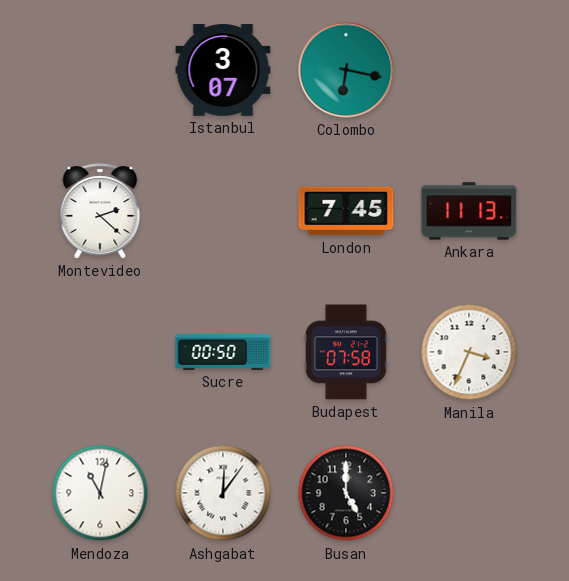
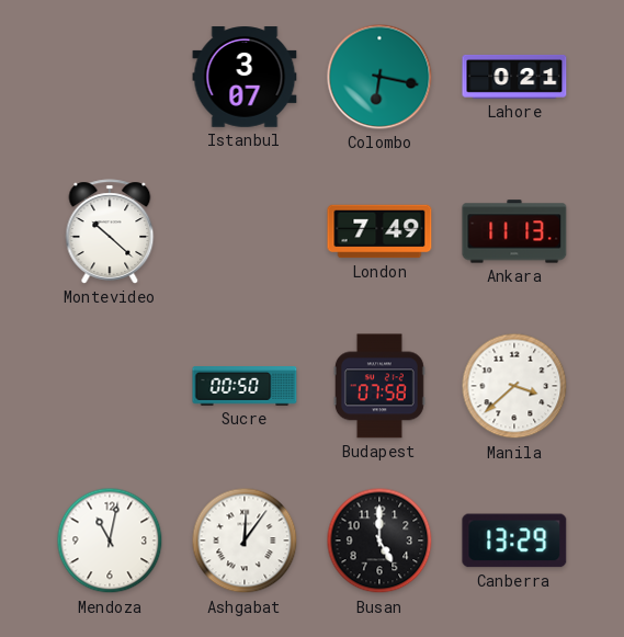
Lahore: none -> 0:21
Montevideo: 2:22 -> 10:22
London: 7:45 -> 7:49
Manila: 3:34 -> 3:38
Canberra: none -> 13:29
